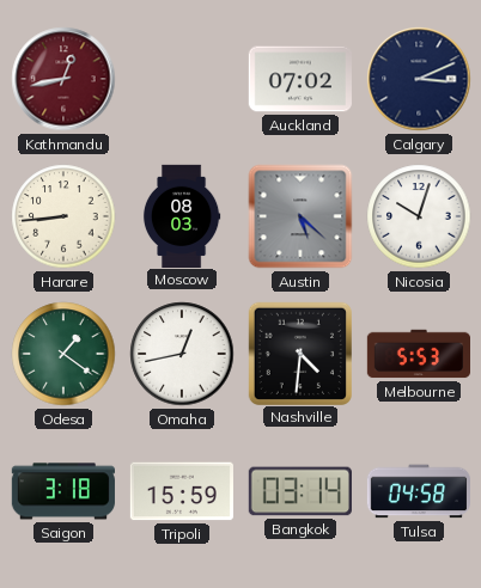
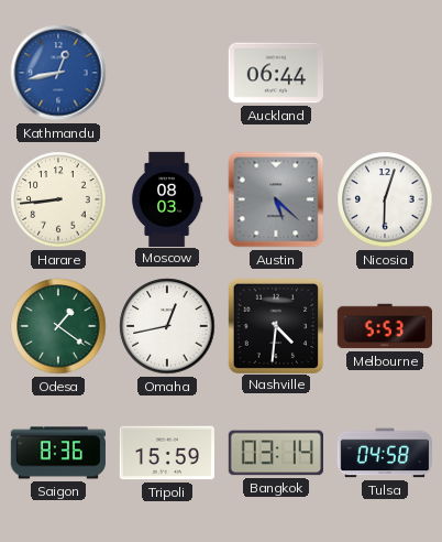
Kathmandu dial: burgundy -> blue
Auckland: 07:02 -> 06:44
Calgary: 3:11 -> none
Nicosia: 10:03 -> 6:03
Saigon: 3:18 -> 8:36
